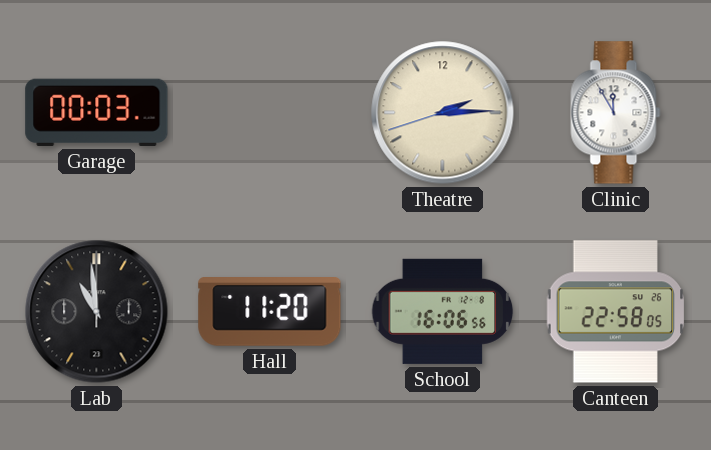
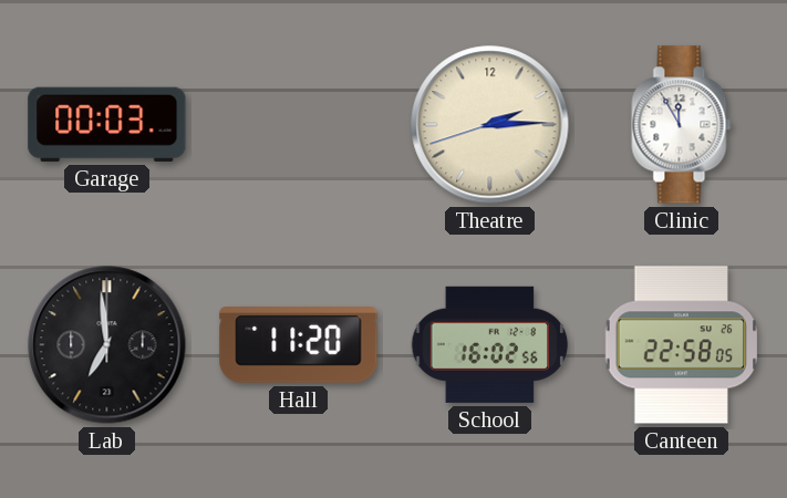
Lab: 10:59 -> 6:59
School: 16:06 -> 16:02
